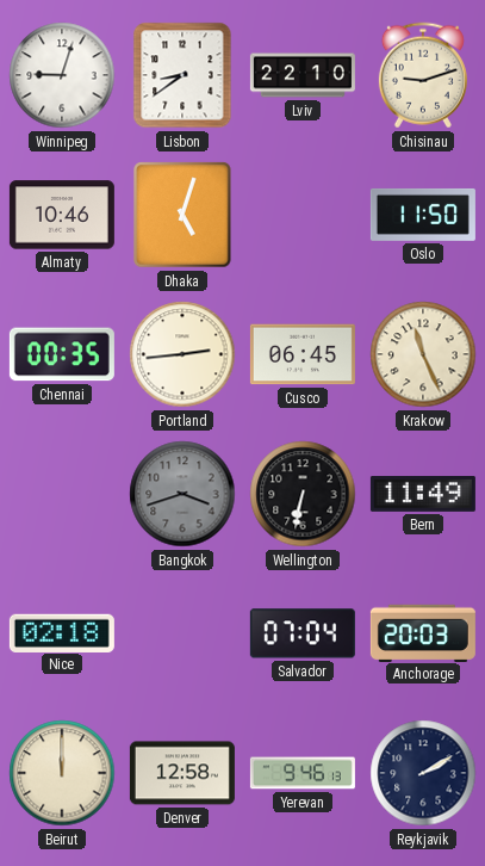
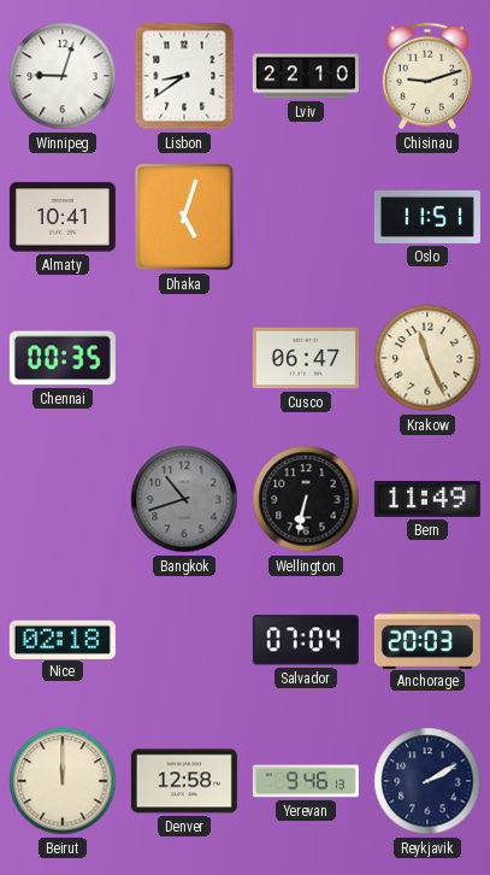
Almaty: 10:46 -> 10:41
Oslo: 11:50 -> 11:51
Portland: 2:44 -> none
Cusco: 06:45 -> 06:47
Bangkok: 3:42 -> 10:42
